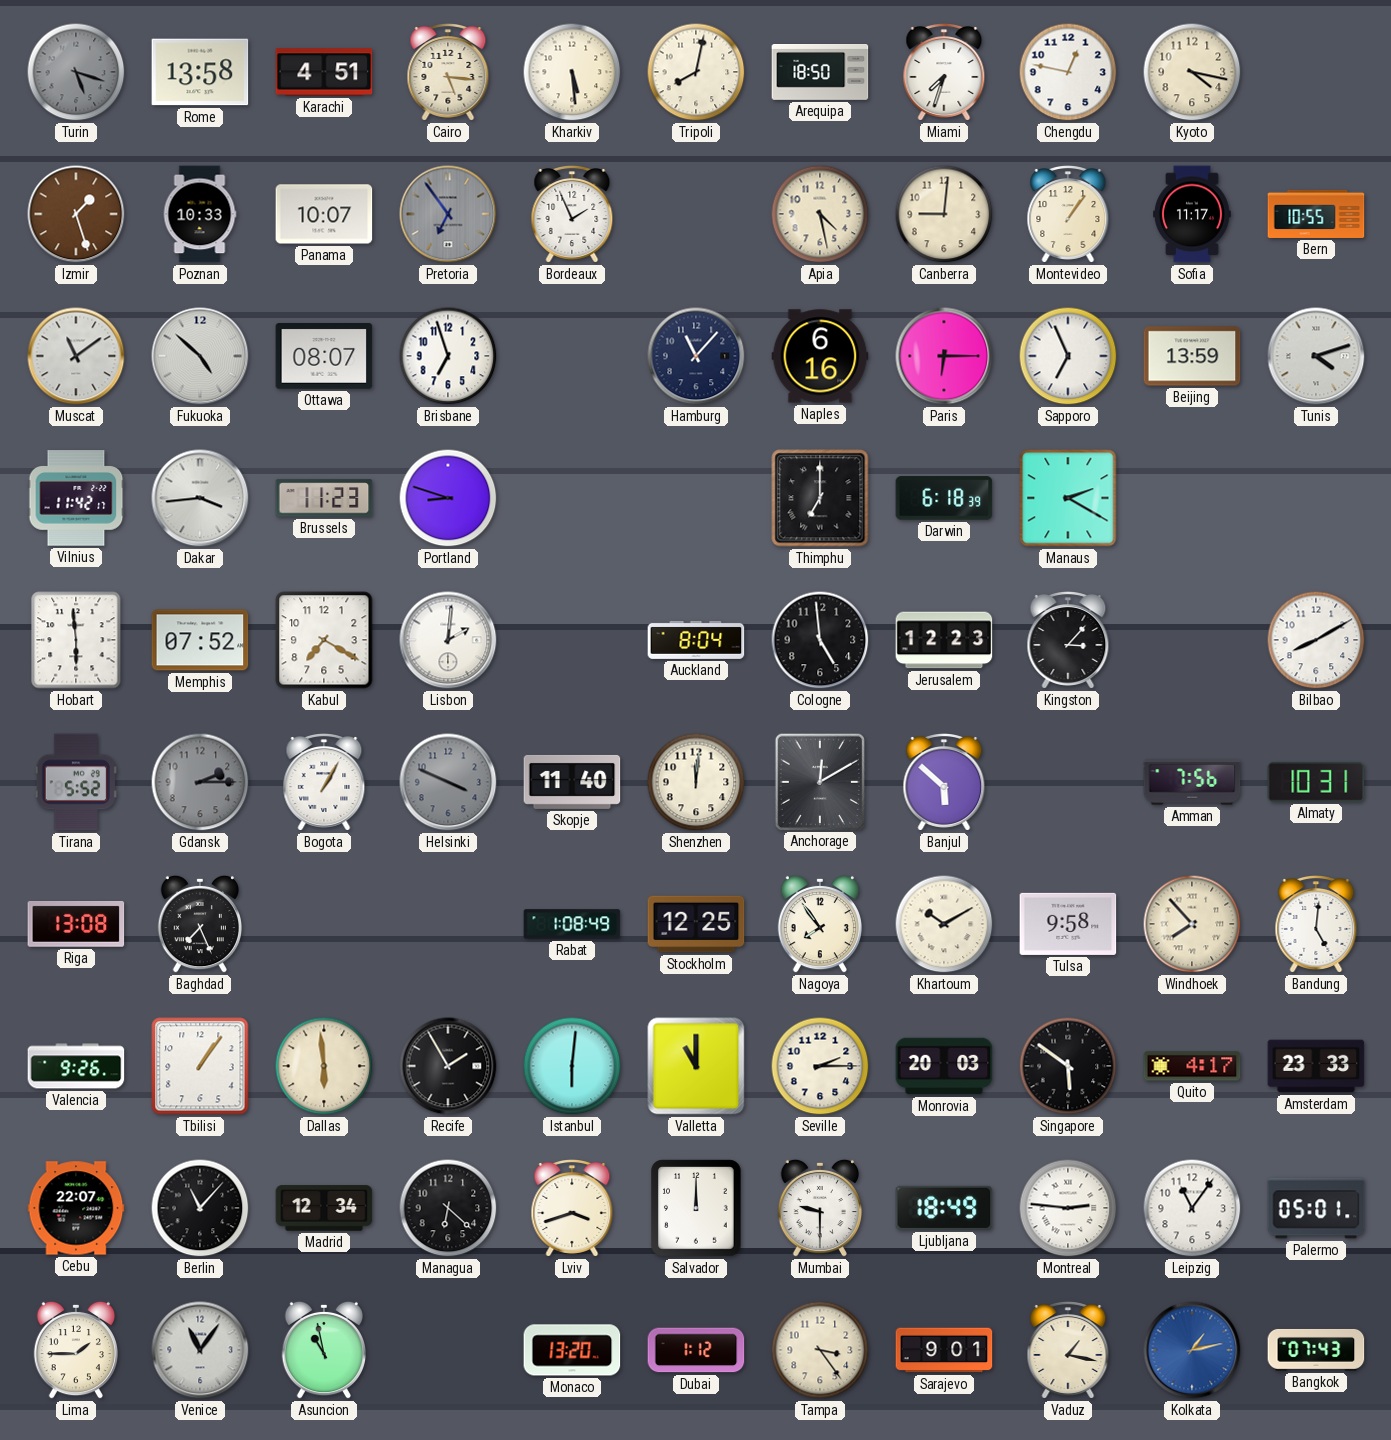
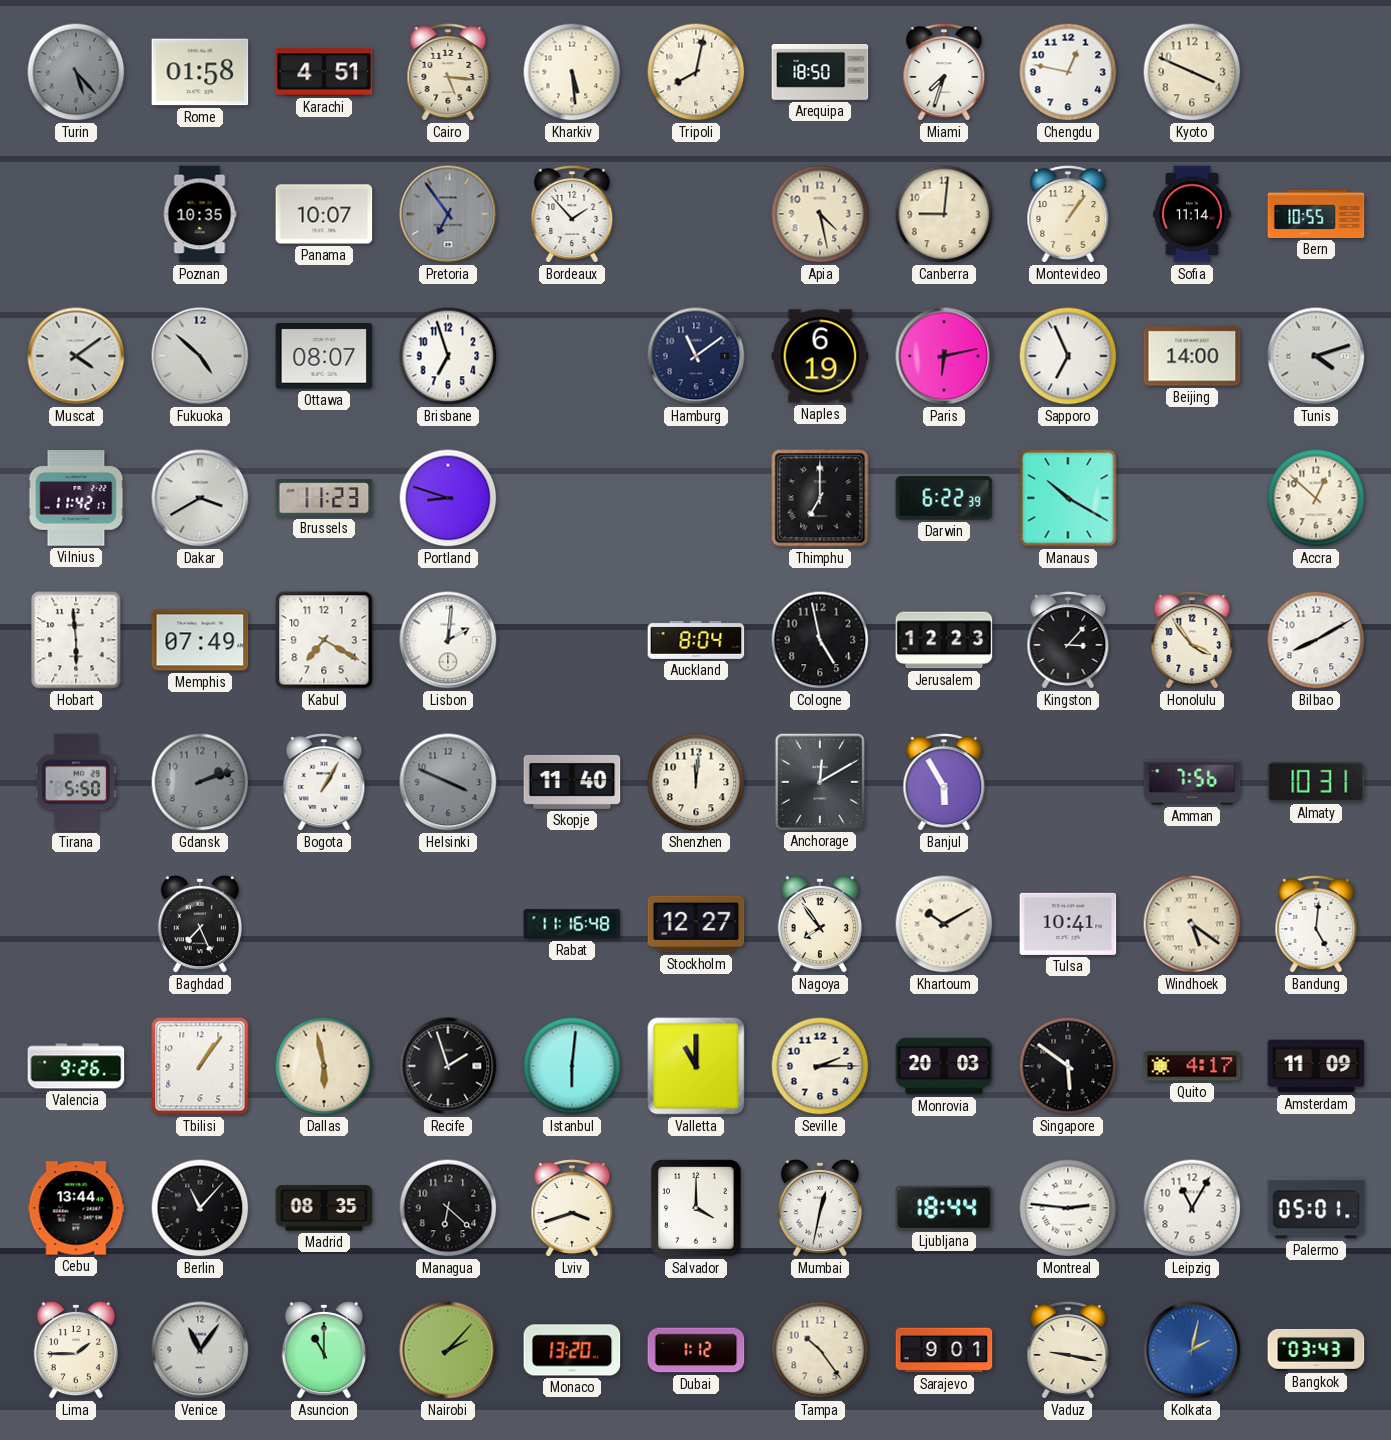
Turin: 5:18 -> 5:23
Rome: 13:58 -> 01:58
Kyoto: 4:17 -> 3:49
Izmir: 1:27 -> none
Poznan: 10:33 -> 10:35
Bordeaux: 1:56 -> 1:53
Sofia: 11:17 -> 11:14
Muscat: 11:09 -> 4:09
Hamburg: 11:07 -> 11:09
Naples: 6:16 -> 6:19
Paris: 6:15 -> 6:13
Beijing: 13:59 -> 14:00
Dakar: 3:44 -> 3:40
Darwin: 6:18 -> 6:22
Manaus: 2:20 -> 10:20
Accra: none -> 12:52
Memphis: 07:52 -> 07:49
Cologne: 4:59 -> 4:58
Honolulu: none -> 3:54
Tirana: 5:52 -> 5:50
Gdansk: 2:15 -> 2:12
Banjul: 5:52 -> 5:55
Riga: 13:08 -> none
Rabat: 1:08 -> 11:16
Stockholm: 12:25 -> 12:27
Tulsa: 9:58 -> 10:41
Windhoek: 7:53 -> 5:21
Dallas: 5:59 -> 5:58
Recife: 1:55 -> 1:57
Amsterdam: 23:33 -> 11:09
Cebu: 22:07 -> 13:44
Madrid: 12:34 -> 08:35
Salvador: 12:00 -> 4:00
Mumbai: 9:30 -> 12:32
Ljubljana: 18:49 -> 18:44
Leipzig: 11:06 -> 11:05
Asuncion: 10:58 -> 11:00
Nairobi: none -> 2:07
Tampa: 3:24 -> 10:24
Vaduz: 1:17 -> 9:17
Kolkata: 1:13 -> 2:02
Bangkok: 07:43 -> 03:43
